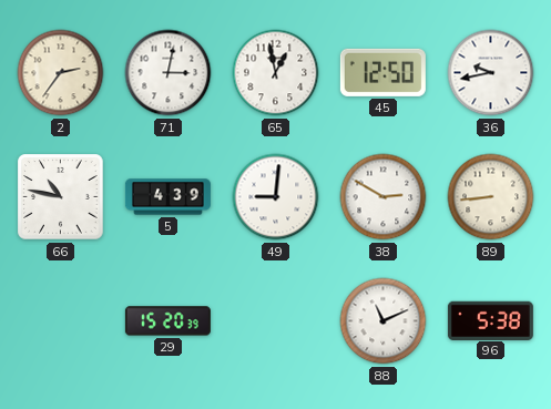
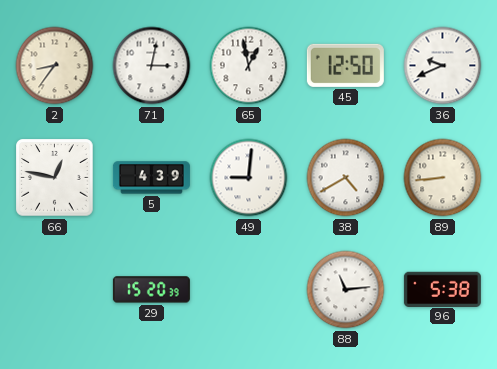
2: 2:36 -> 8:36
36: 9:43 -> 9:41
66: 10:47 -> 12:47
38: 2:50 -> 4:40
88: 11:11 -> 11:14
